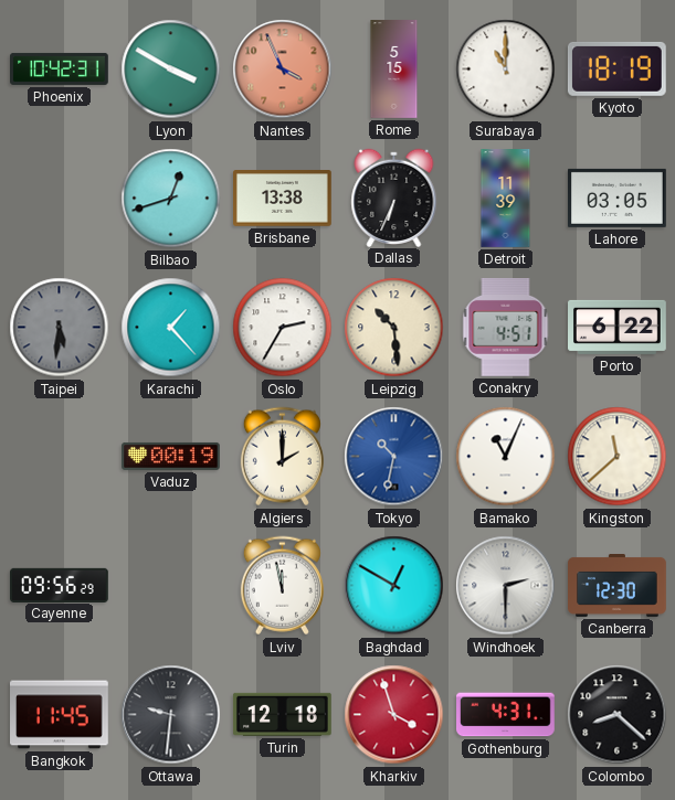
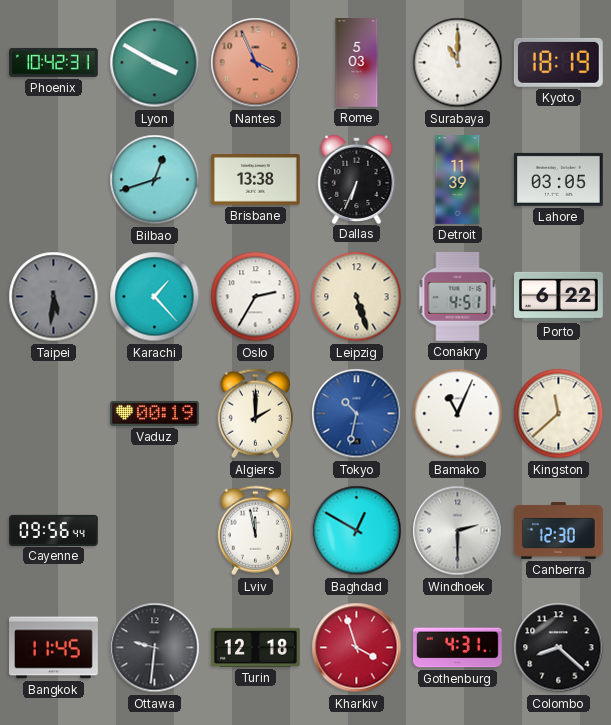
Rome: 5:15 -> 5:03
Leipzig: 10:29 -> 5:27
Cayenne: 09:56:29 -> 09:56:44
